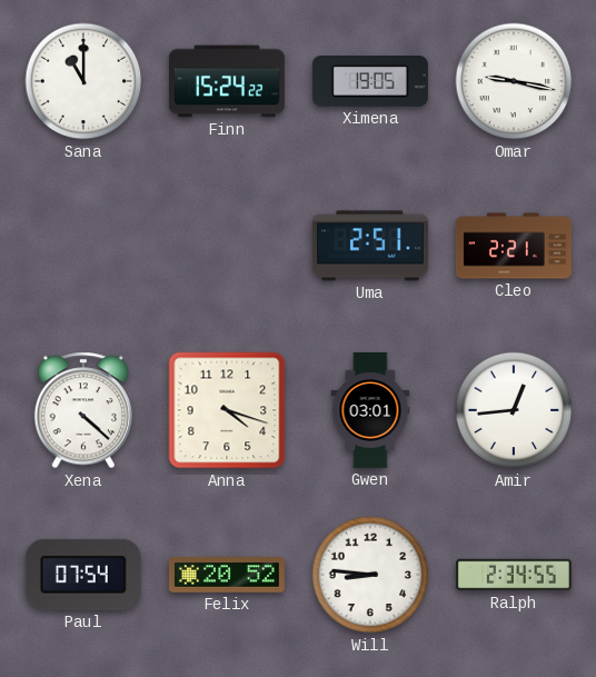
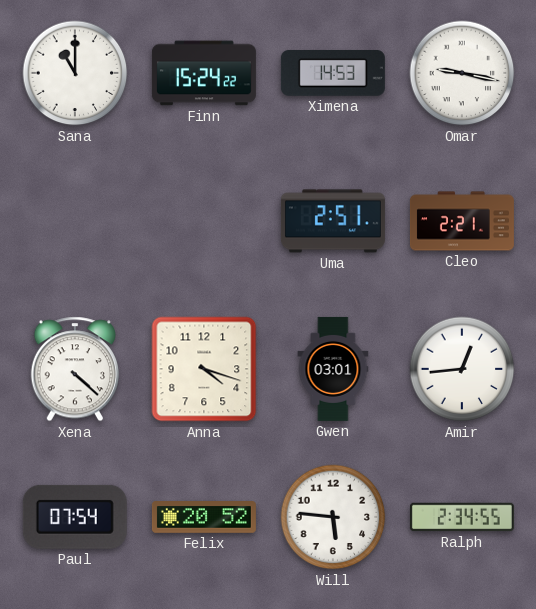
Ximena: 19:05 -> 14:53
Will: 8:46 -> 5:46
